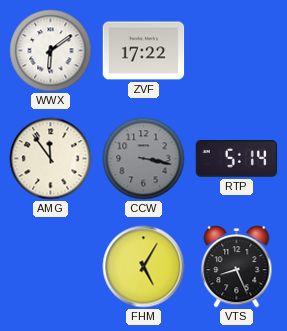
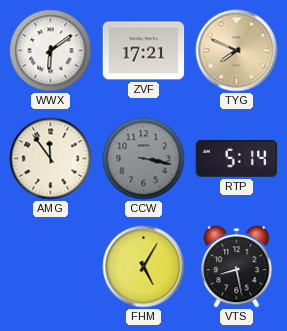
ZVF: 17:22 -> 17:21
TYG: none -> 7:49
VTS: 8:26 -> 8:28
